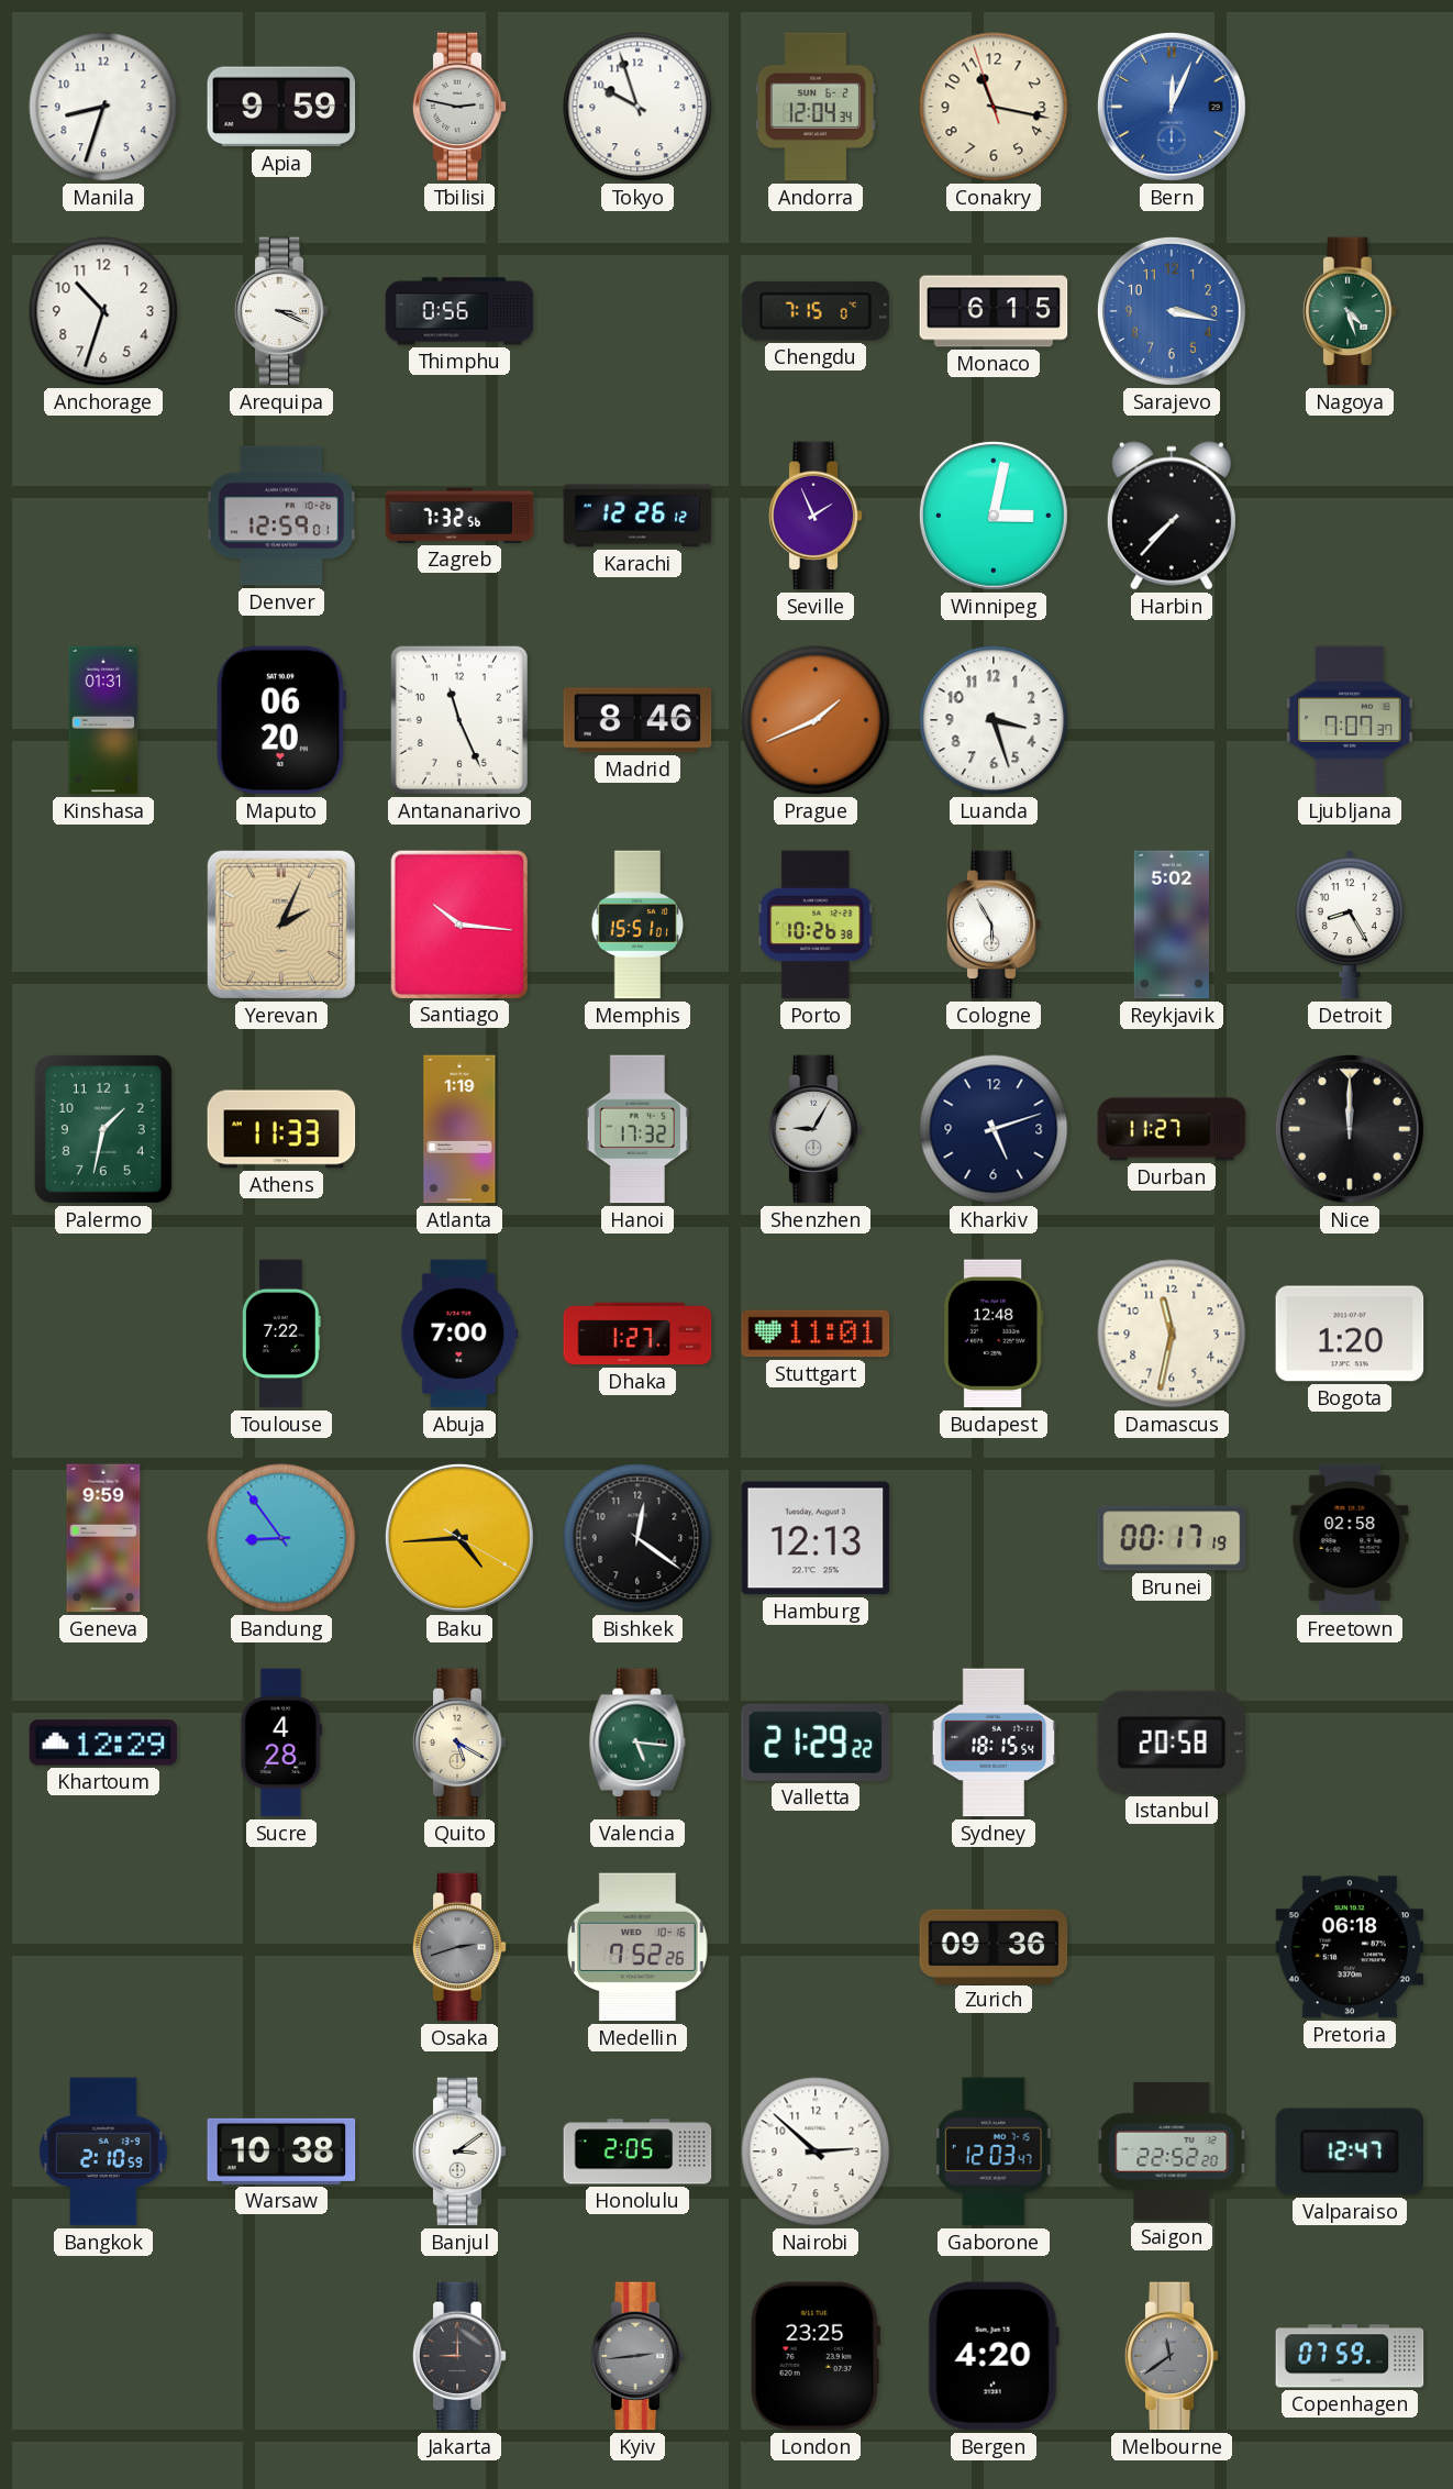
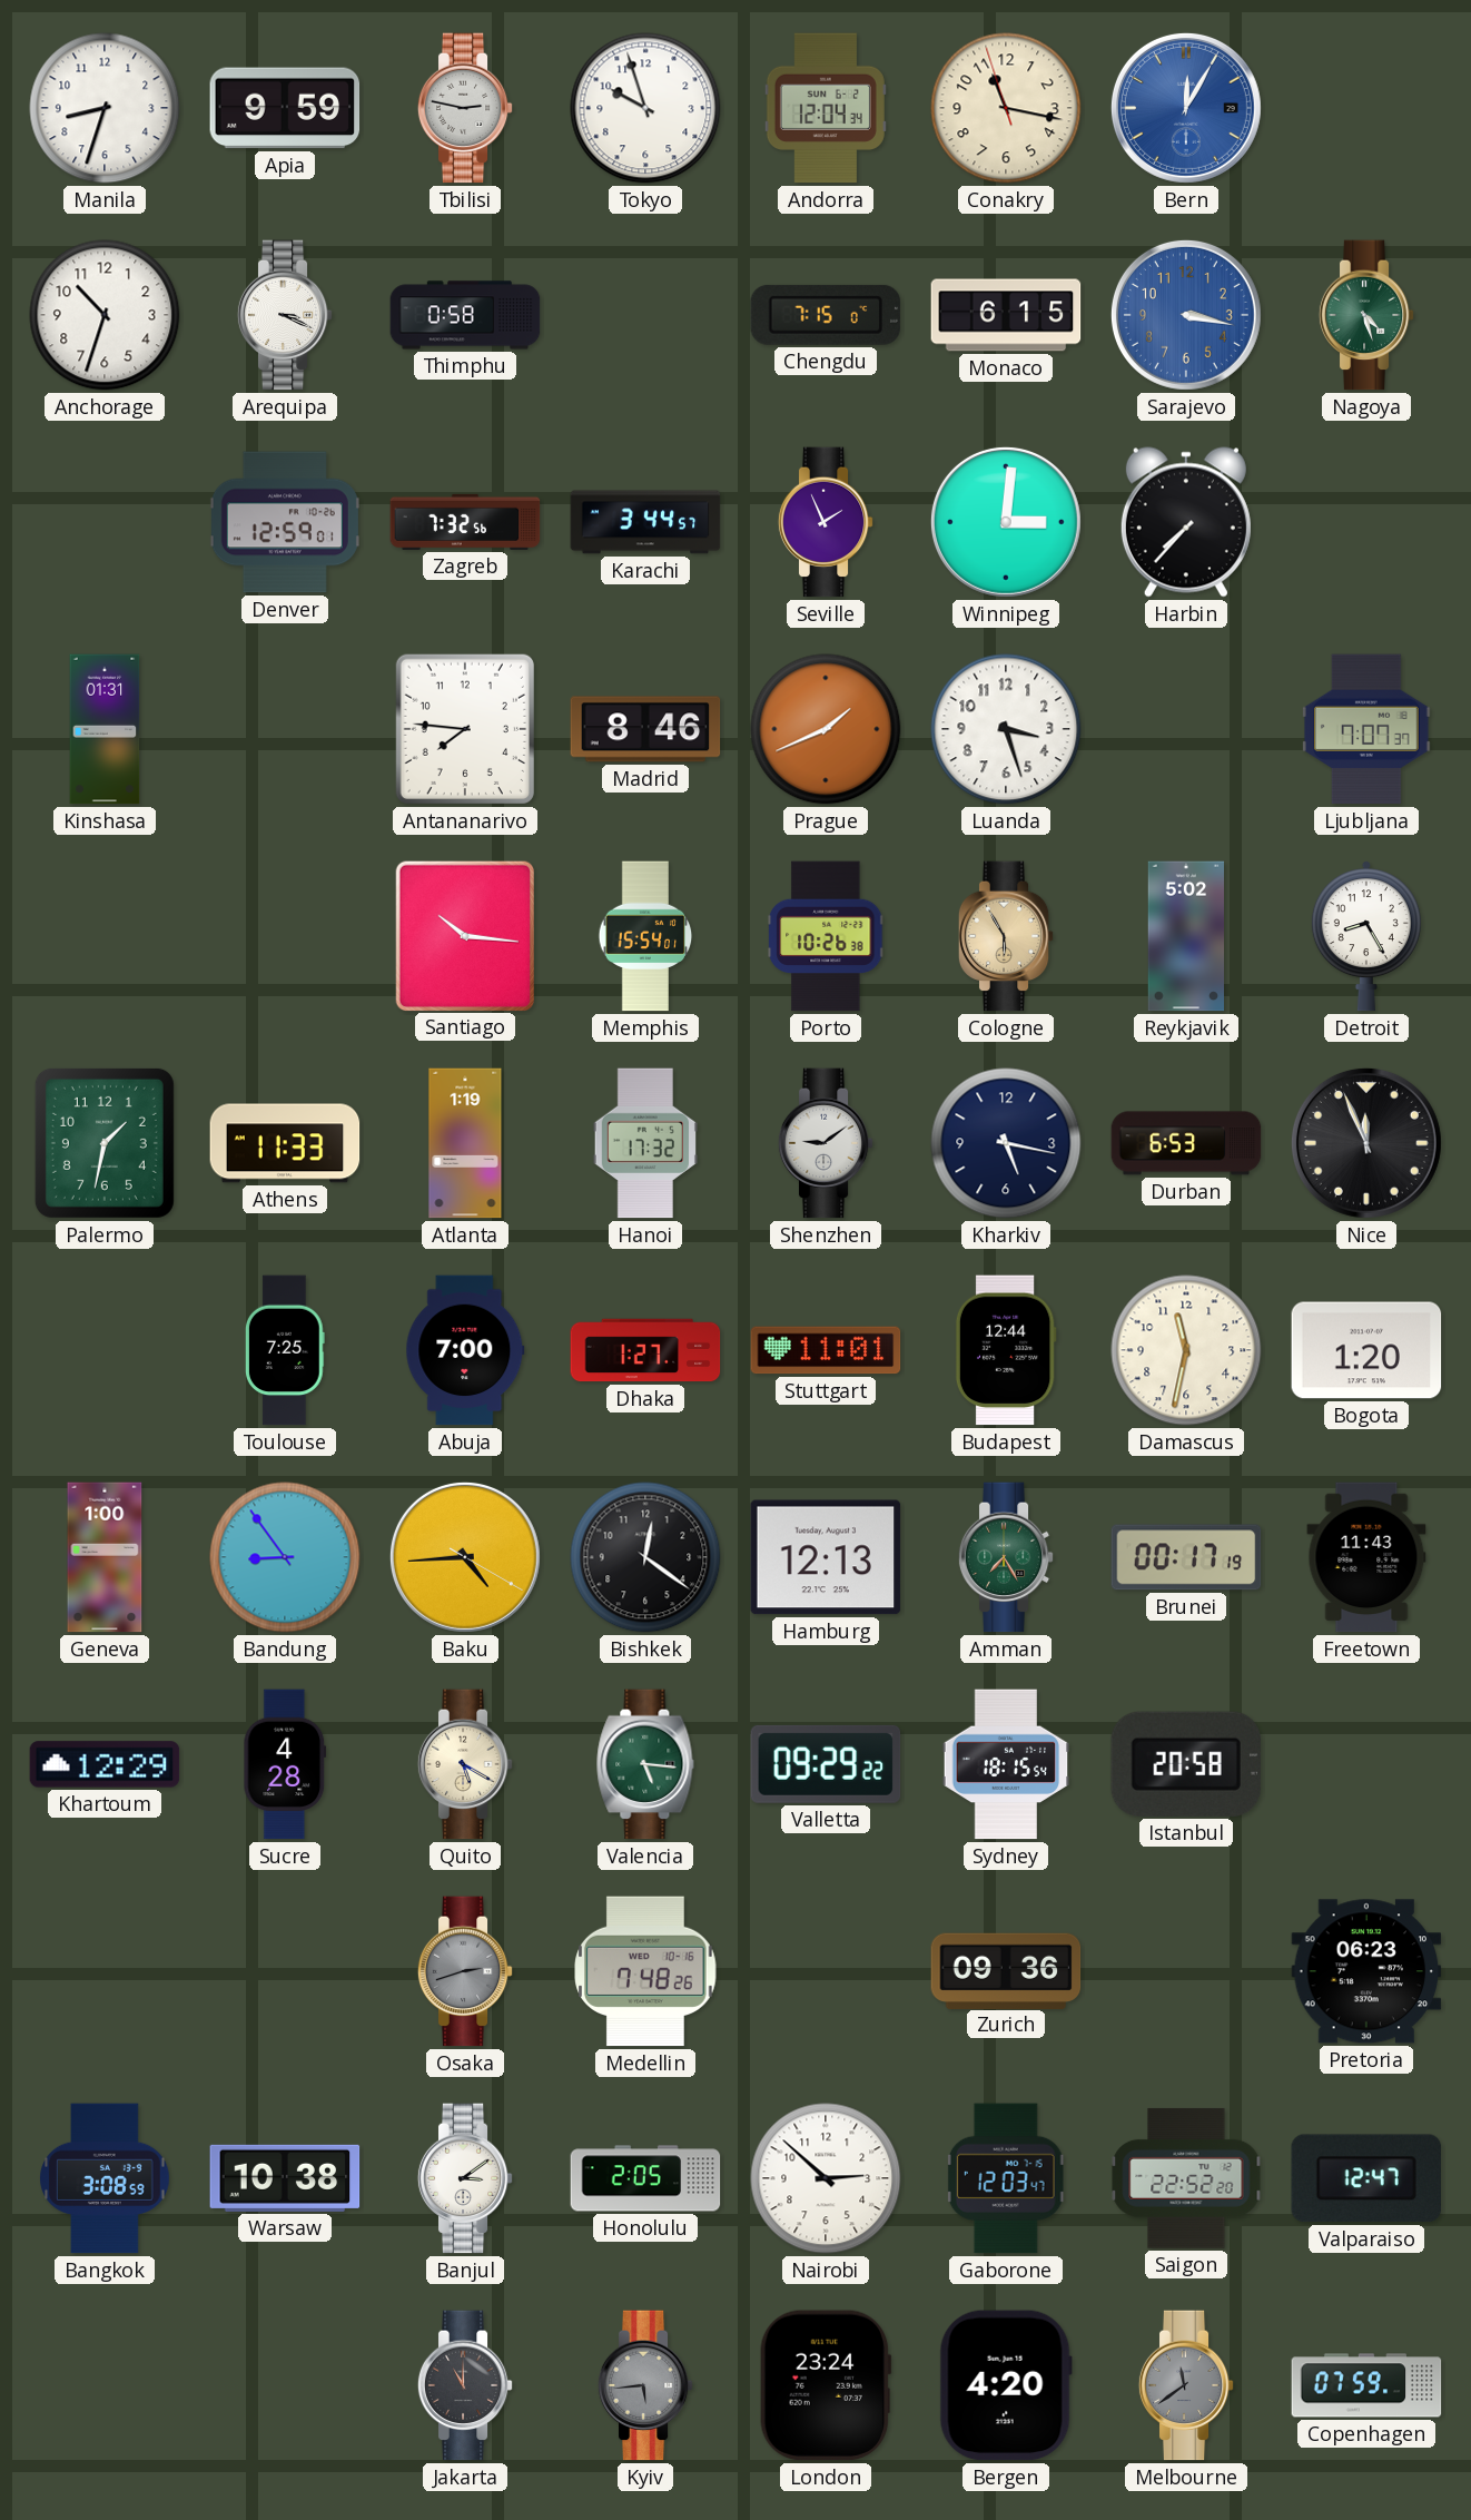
Bern: 12:04 -> 12:05
Thimphu: 0:56 -> 0:58
Karachi: 12:26 -> 3:44
Winnipeg: 3:02 -> 3:01
Maputo: 06:20 -> none
Antananarivo: 11:26 -> 7:46
Yerevan: 2:04 -> none
Memphis: 15:51 -> 15:54
Cologne dial: white -> champagne
Shenzhen: 9:05 -> 9:09
Kharkiv: 5:12 -> 5:17
Durban: 11:27 -> 6:53
Nice: 12:00 -> 11:56
Toulouse: 7:22 -> 7:25
Budapest: 12:48 -> 12:44
Geneva: 9:59 -> 1:00
Amman: none -> 7:25
Freetown: 02:58 -> 11:43
Valletta: 21:29 -> 09:29
Medellin: 7:52 -> 7:48
Pretoria: 06:18 -> 06:23
Bangkok: 2:10 -> 3:08
Jakarta: 9:00 -> 11:00
Kyiv: 2:44 -> 5:44
London: 23:25 -> 23:24
